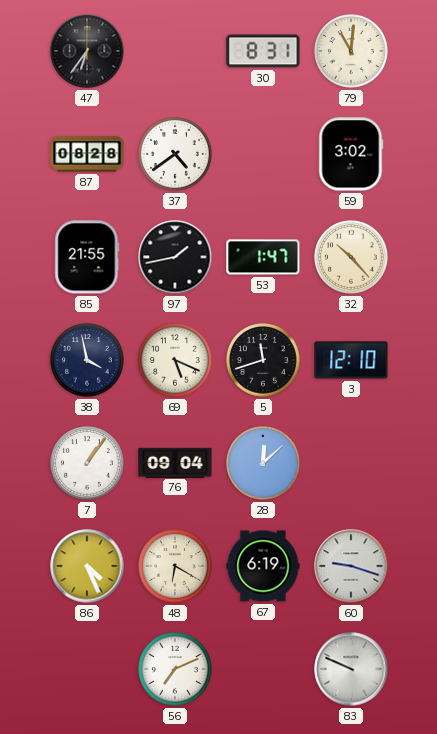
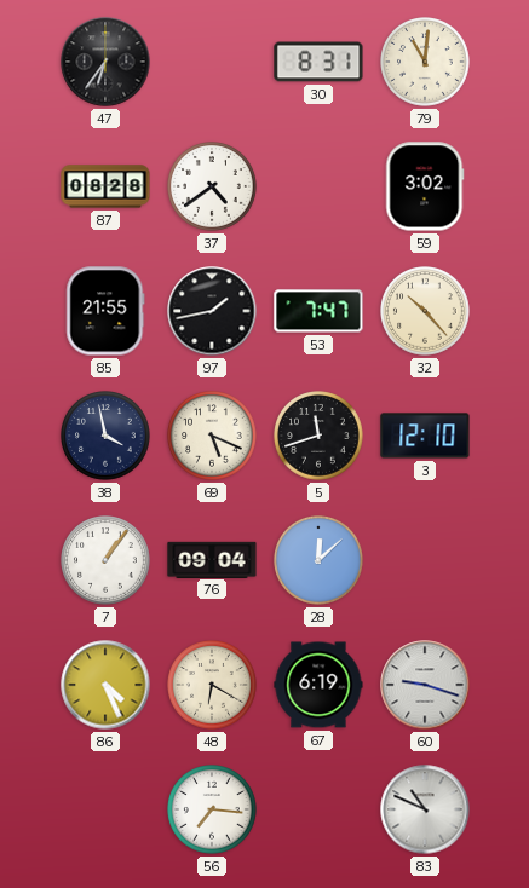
53: 1:47 -> 7:47
56: 7:11 -> 7:16
83: 9:49 -> 10:49
